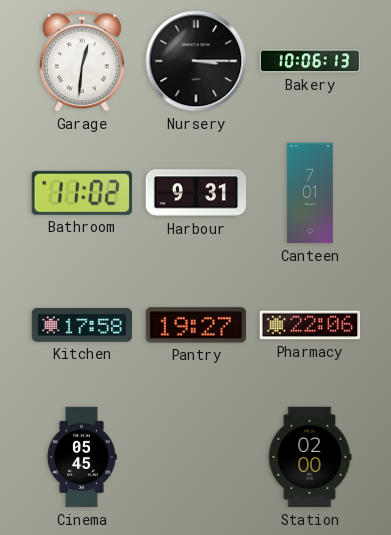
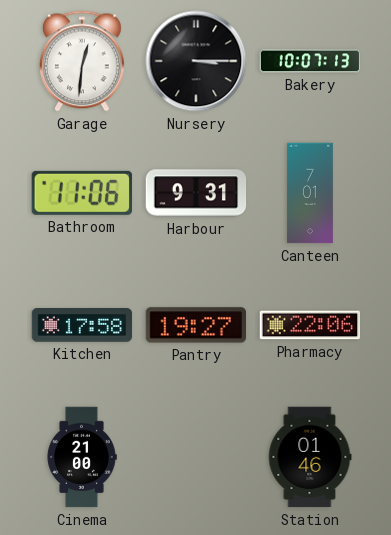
Bakery: 10:06 -> 10:07
Bathroom: 11:02 -> 11:06
Cinema: 05:45 -> 21:00
Station: 02:00 -> 01:46
